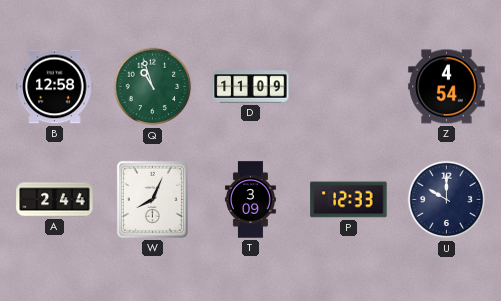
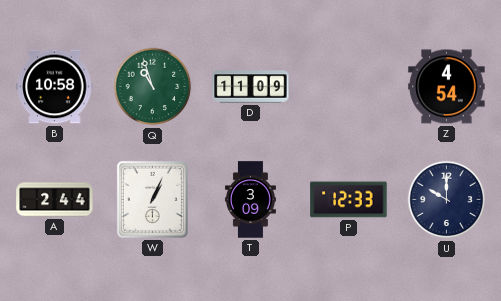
B: 12:58 -> 10:58
W: 8:04 -> 1:04
